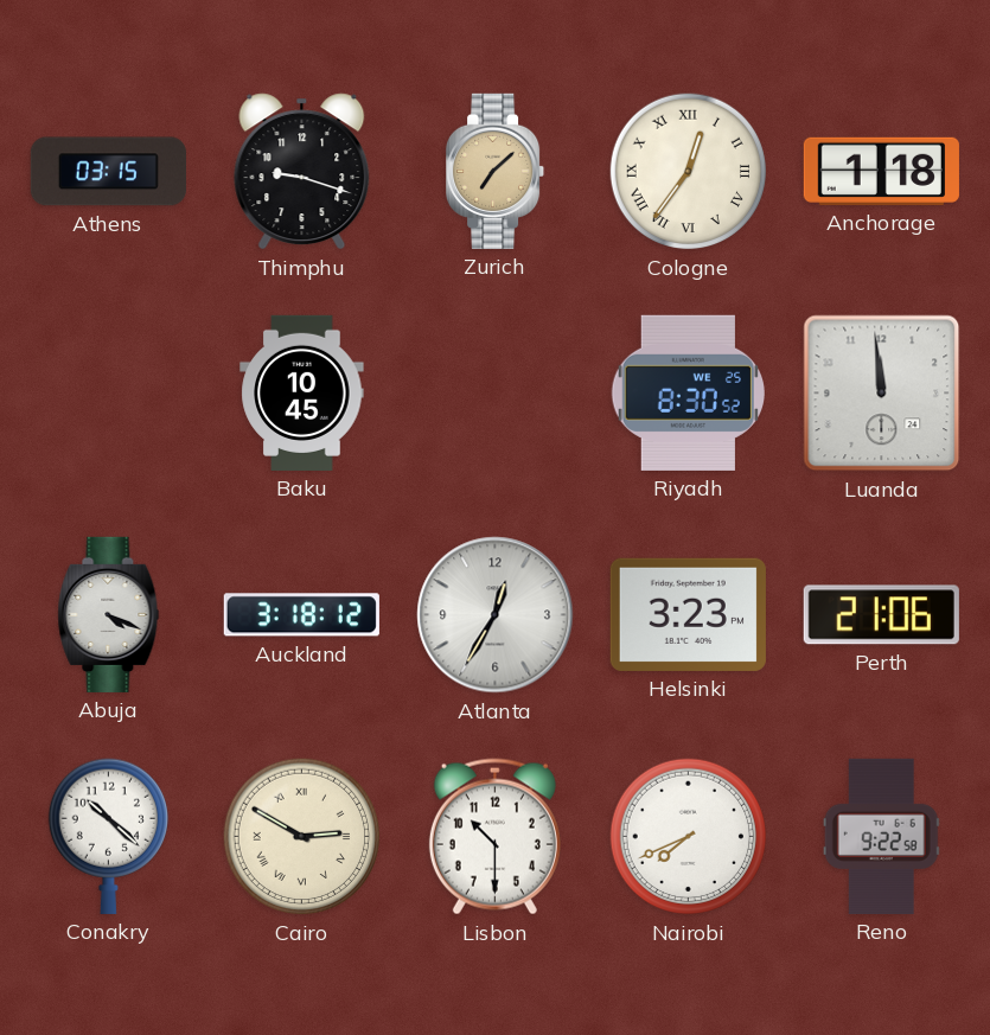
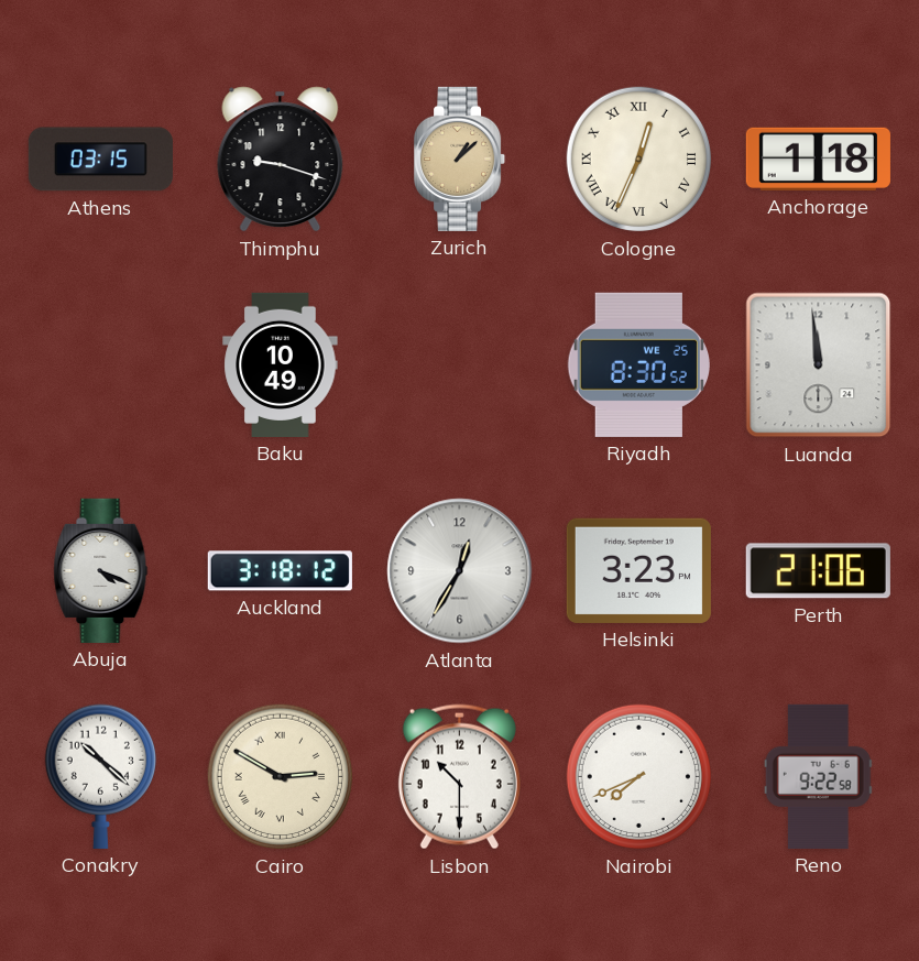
Zurich: 7:08 -> 1:08
Cologne: 12:36 -> 12:34
Baku: 10:45 -> 10:49
